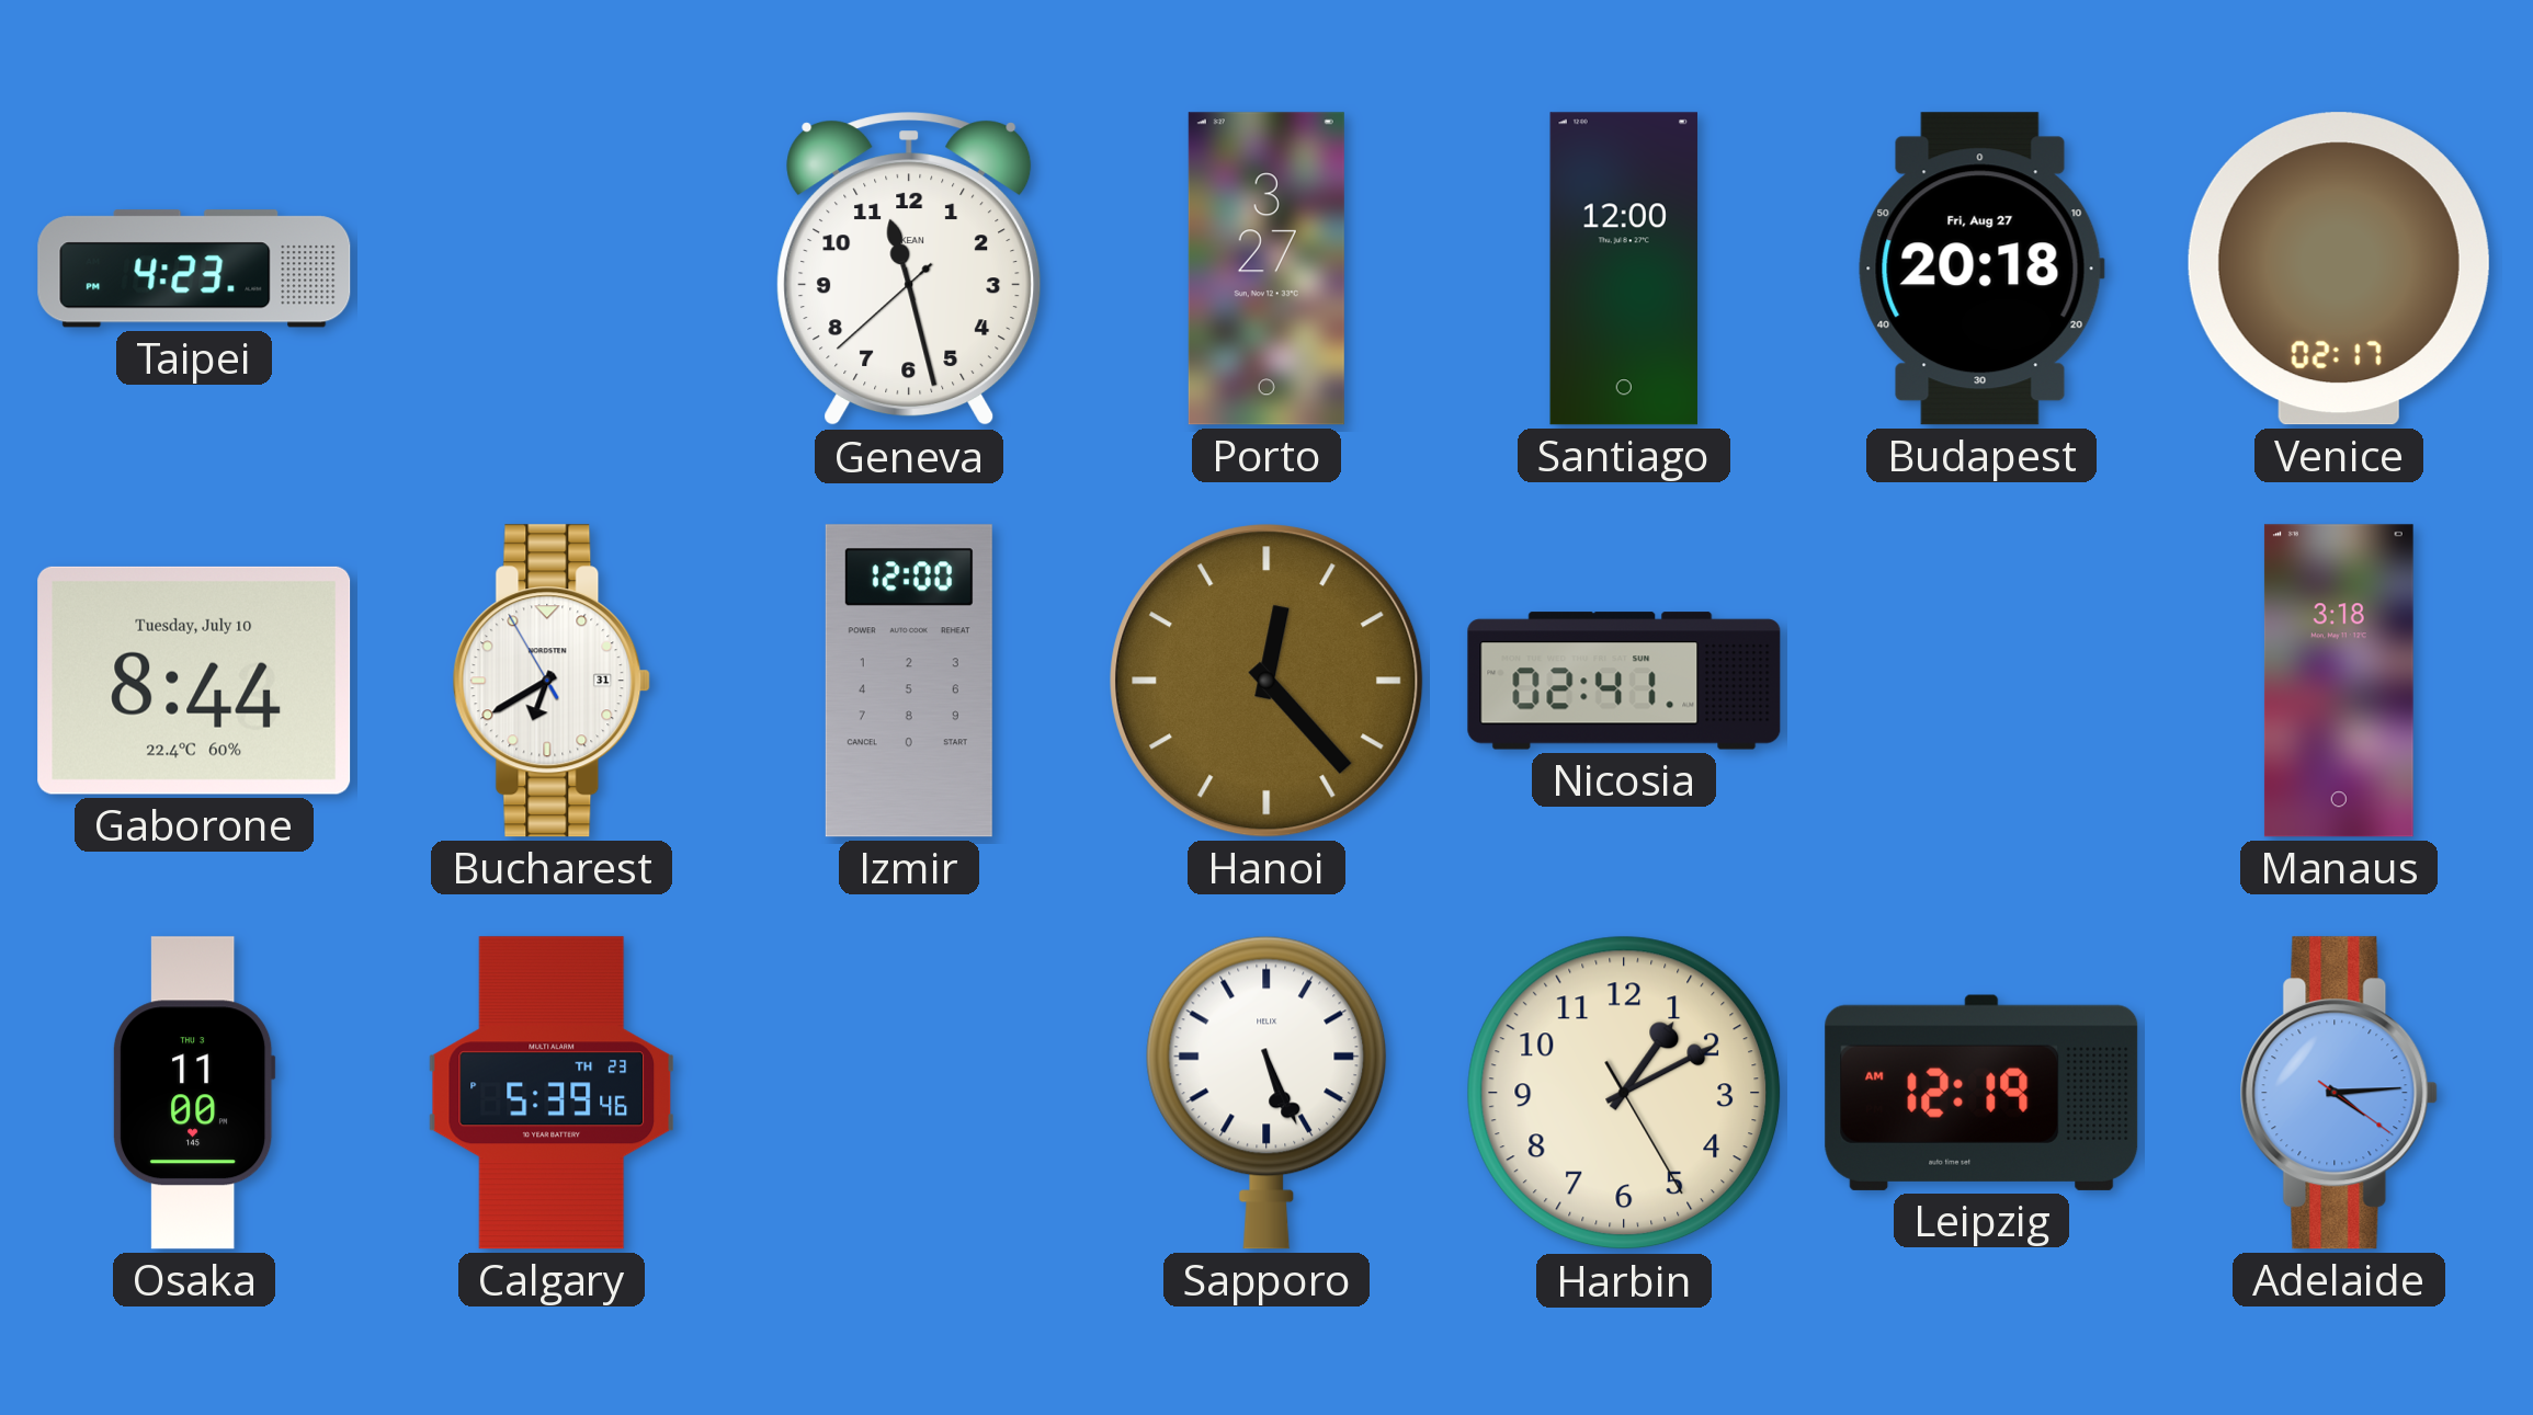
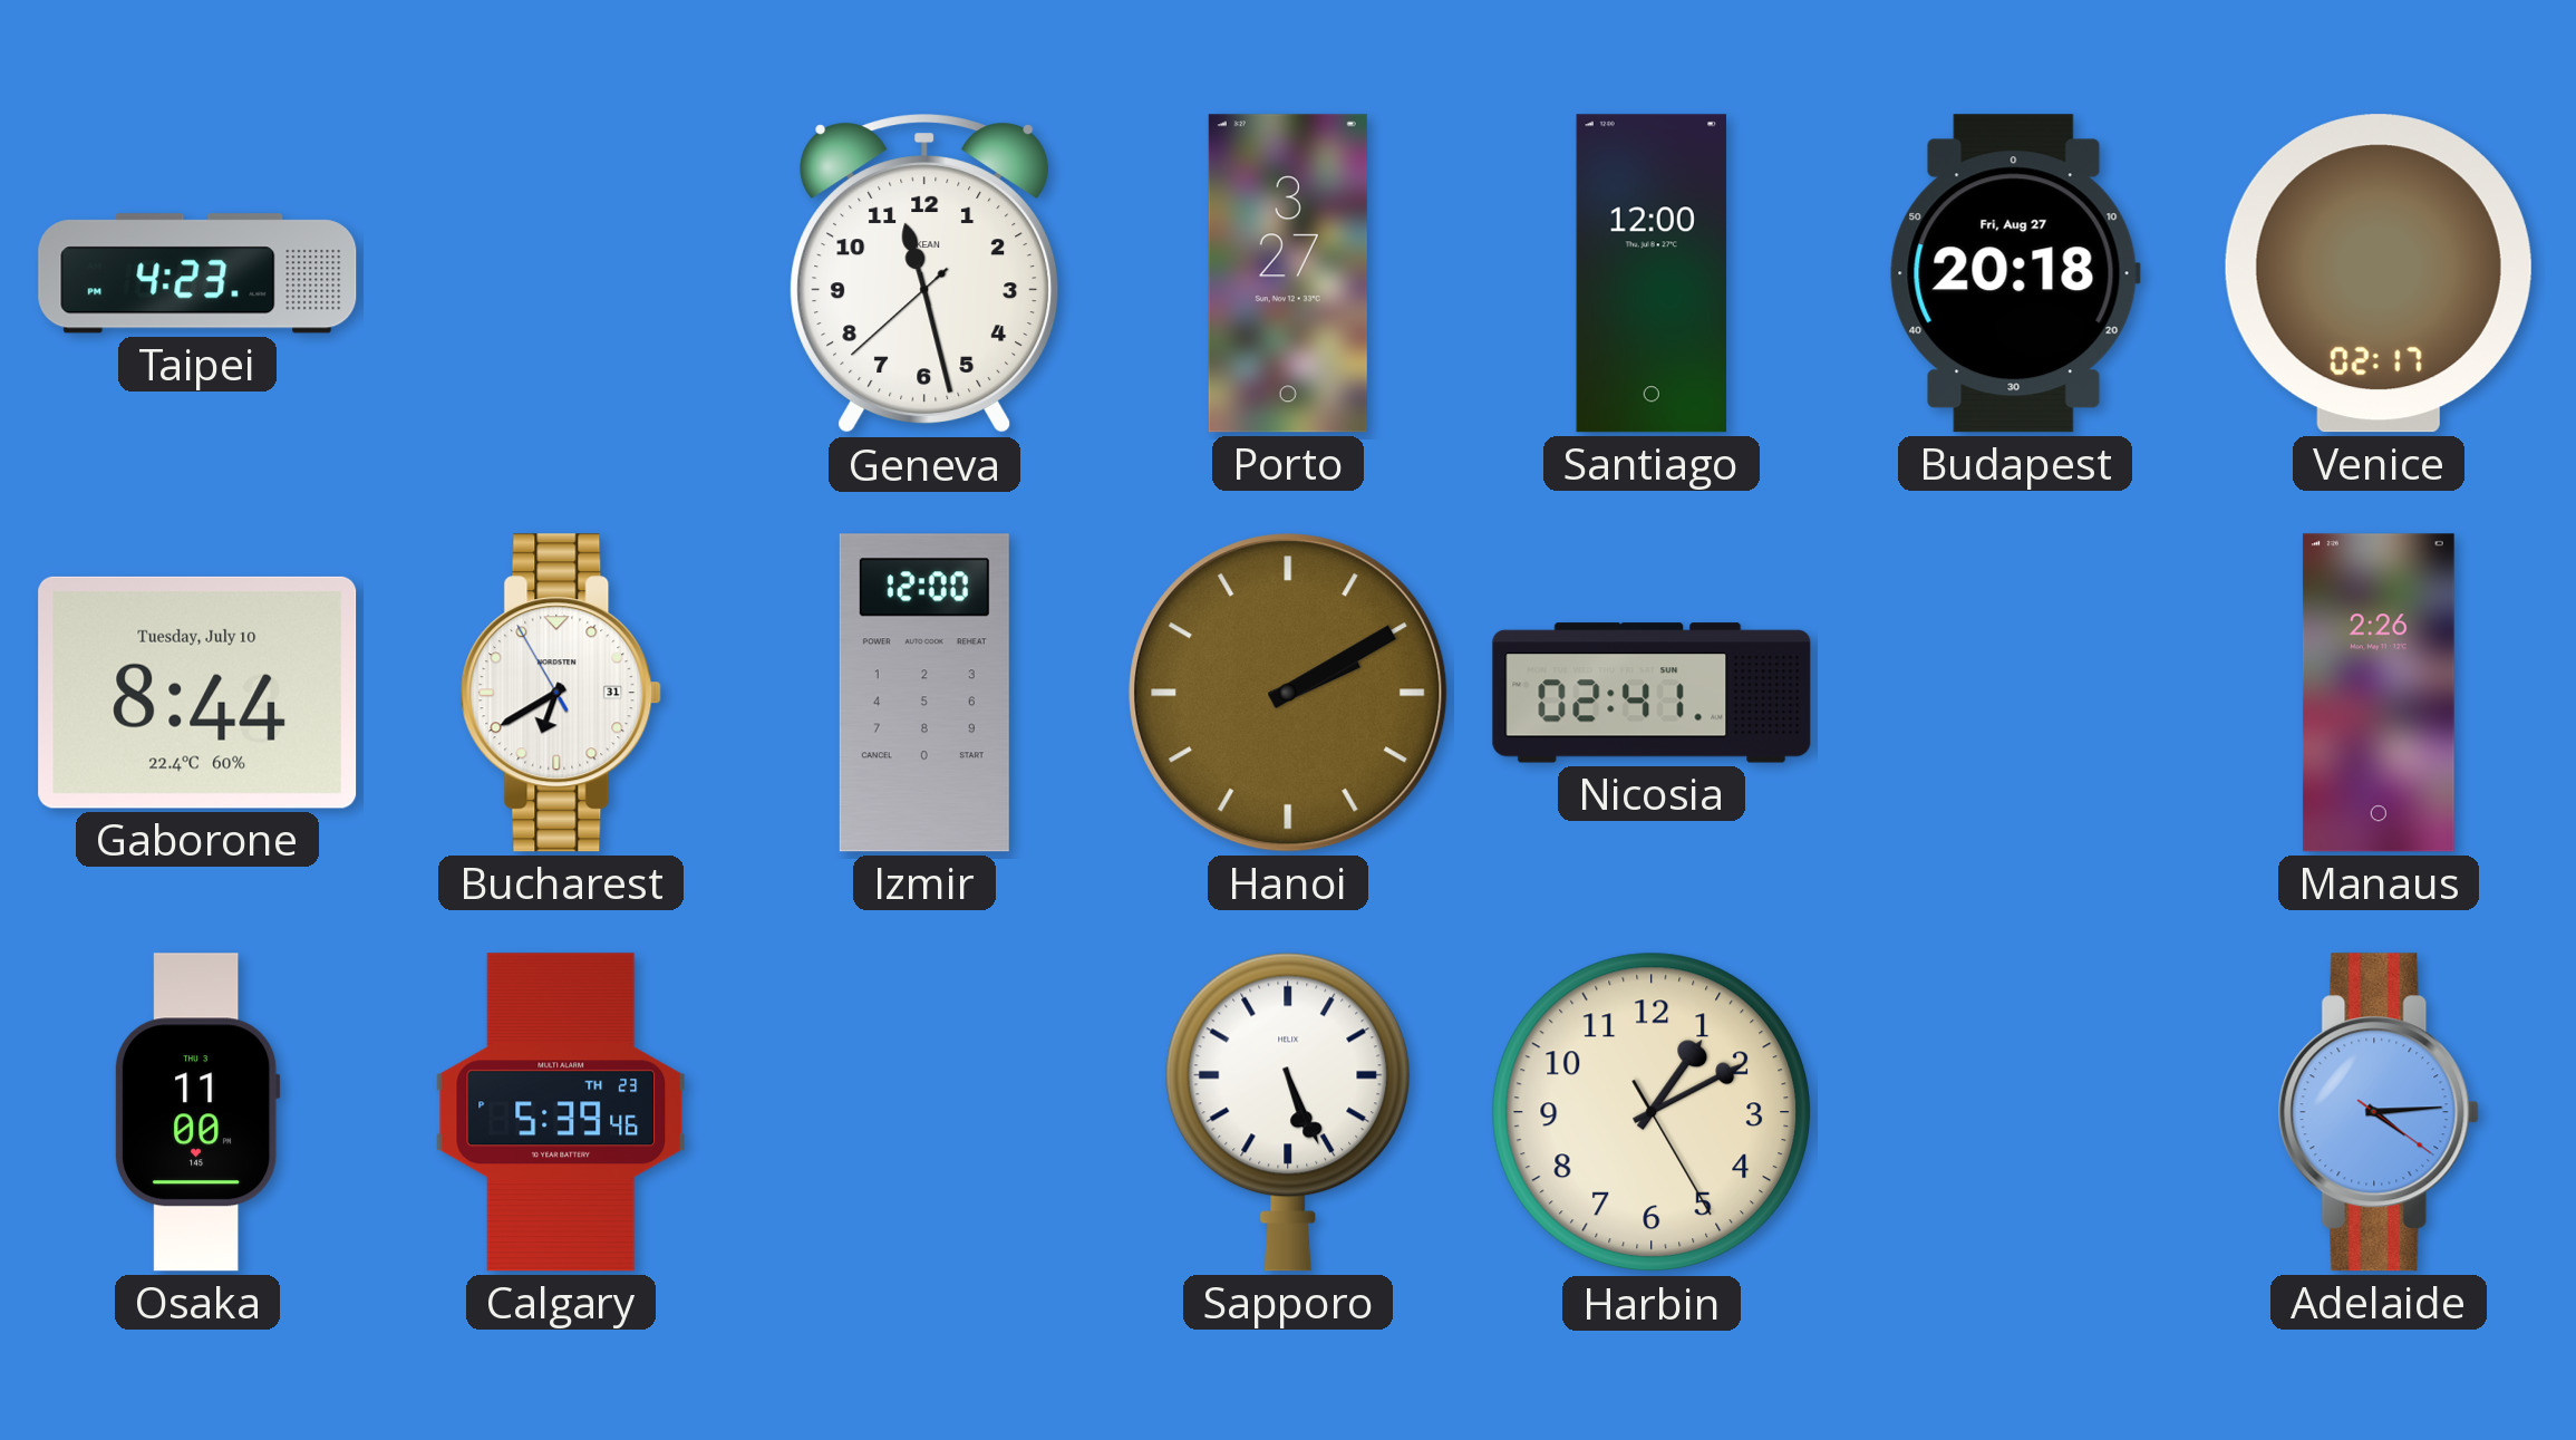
Hanoi: 12:23 -> 2:10
Manaus: 3:18 -> 2:26
Leipzig: 12:19 -> none
